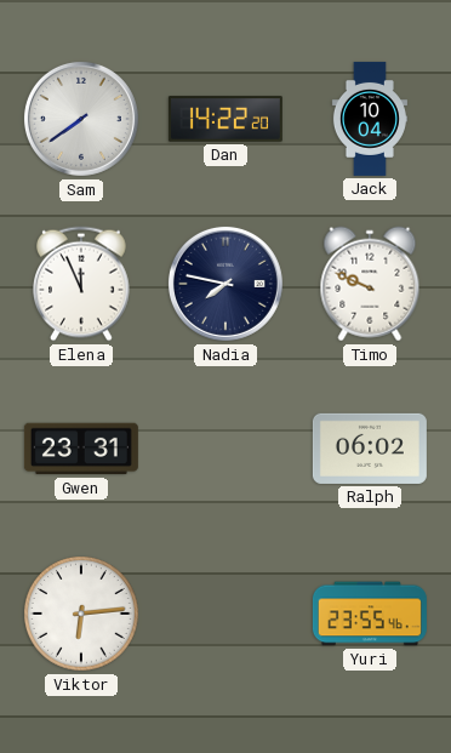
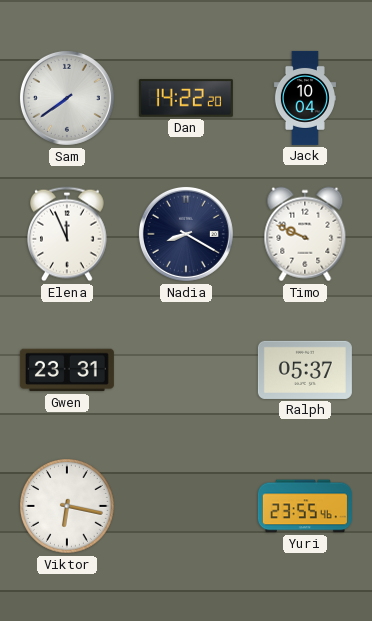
Nadia: 7:47 -> 8:20
Ralph: 06:02 -> 05:37
Viktor: 6:14 -> 6:17
